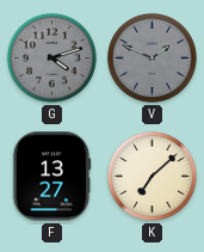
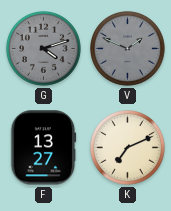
K: 7:08 -> 7:11
